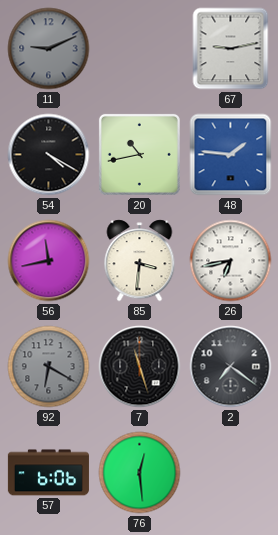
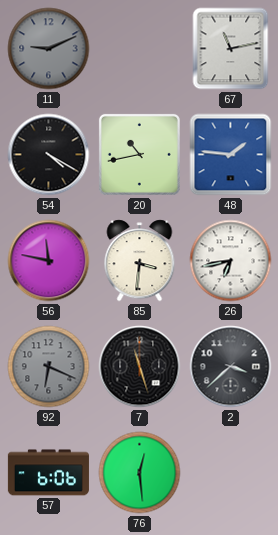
67: 9:13 -> 11:13
56: 11:43 -> 11:47
92: 6:20 -> 6:19
2: 7:21 -> 3:38
